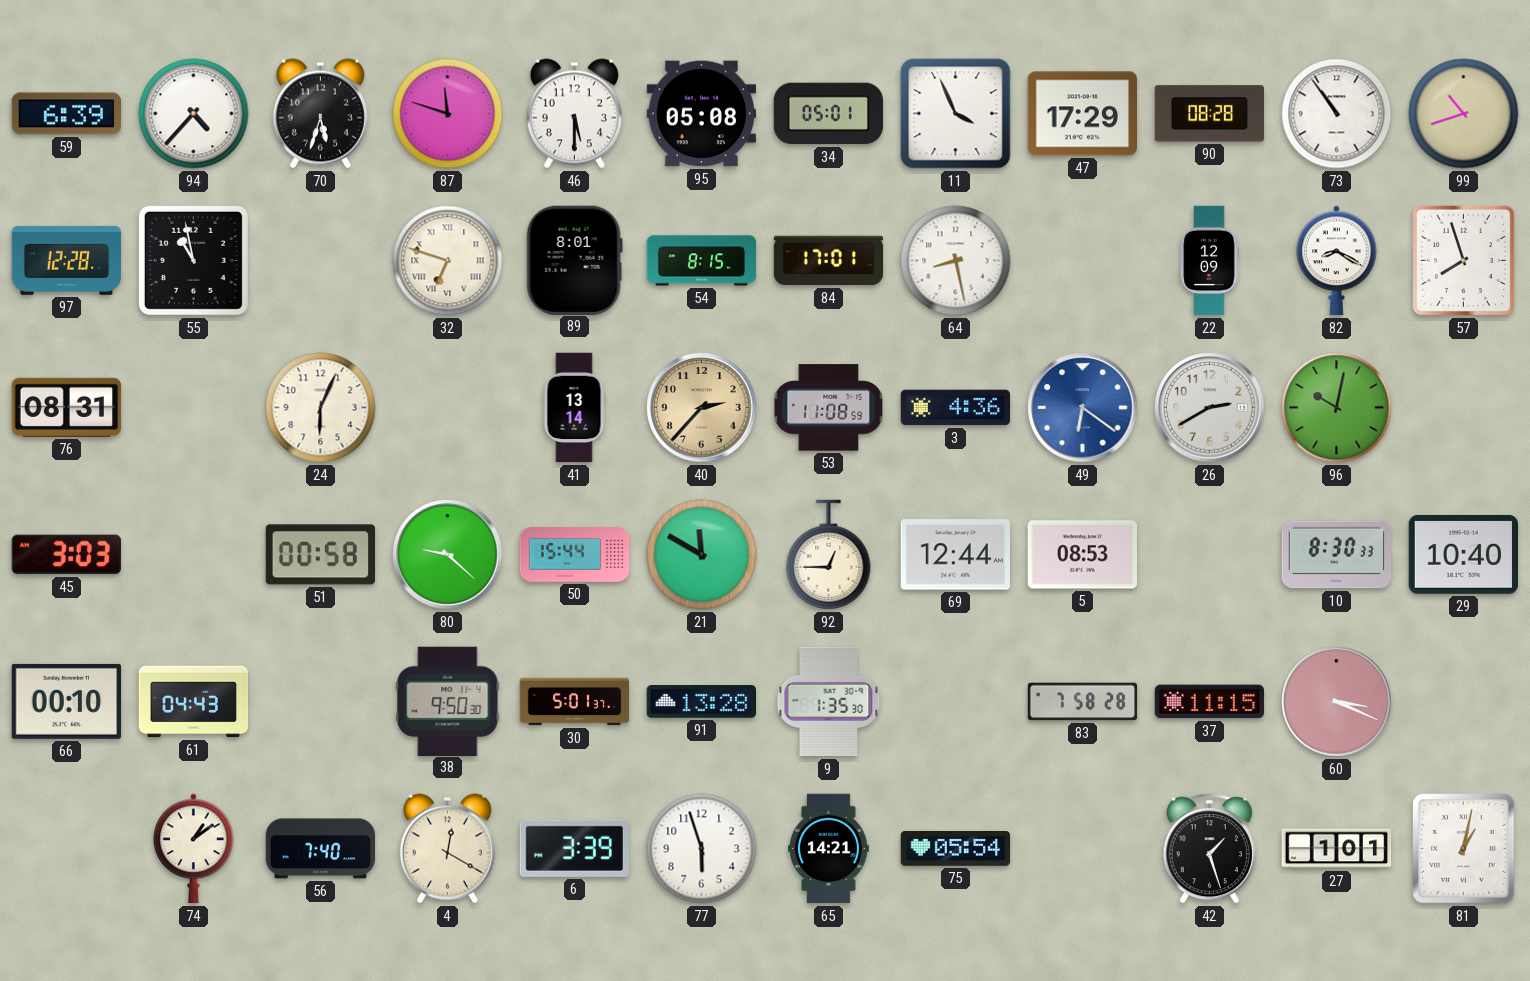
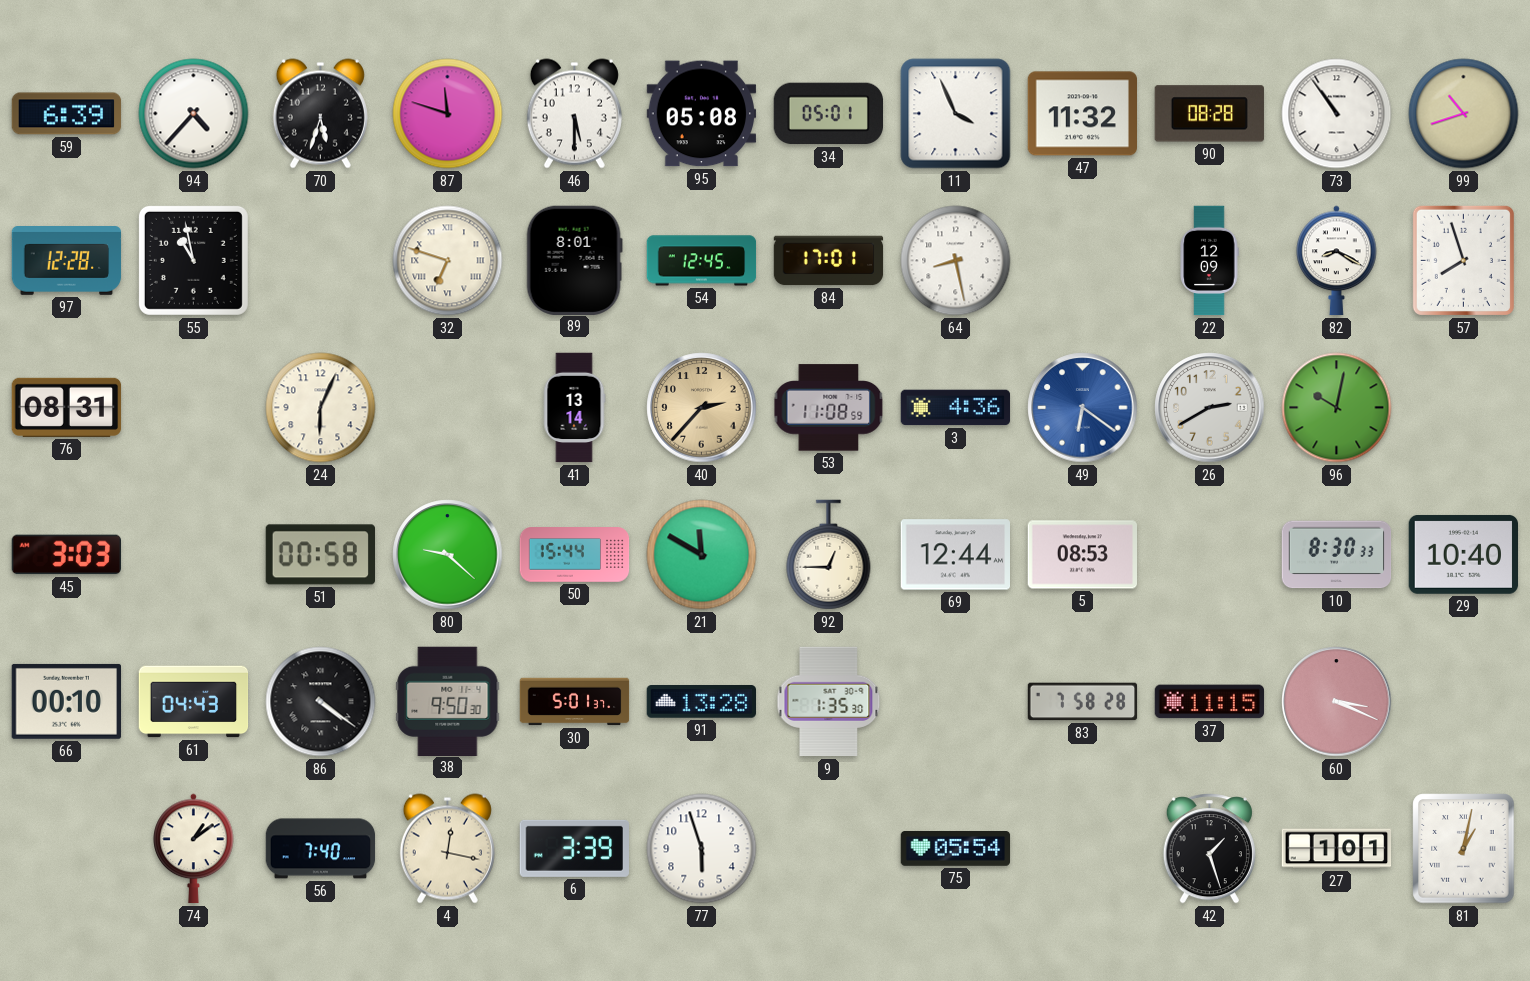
47: 17:29 -> 11:32
54: 8:15 -> 12:45
86: none -> 4:21
4: 12:20 -> 12:17
65: 14:21 -> none
